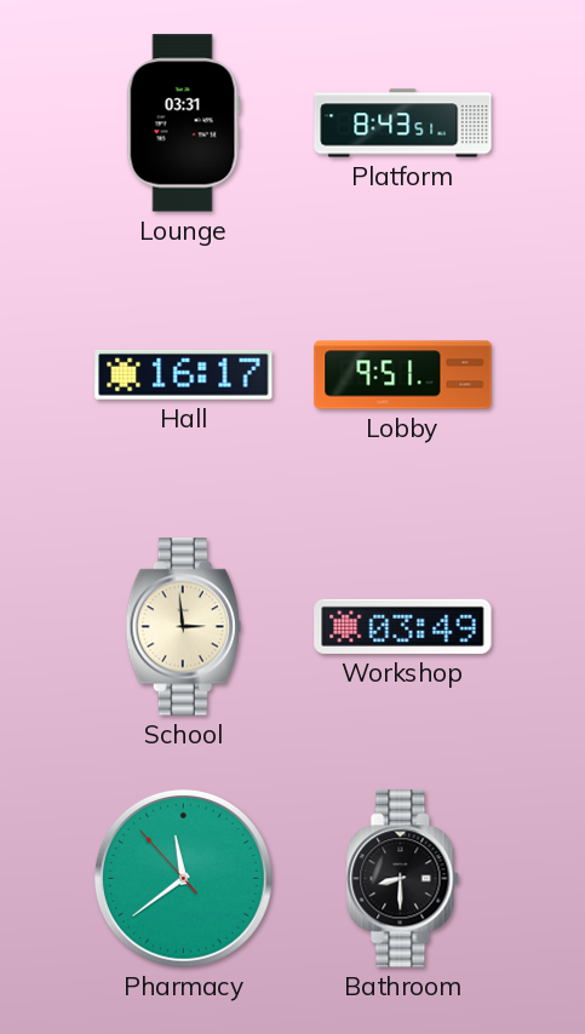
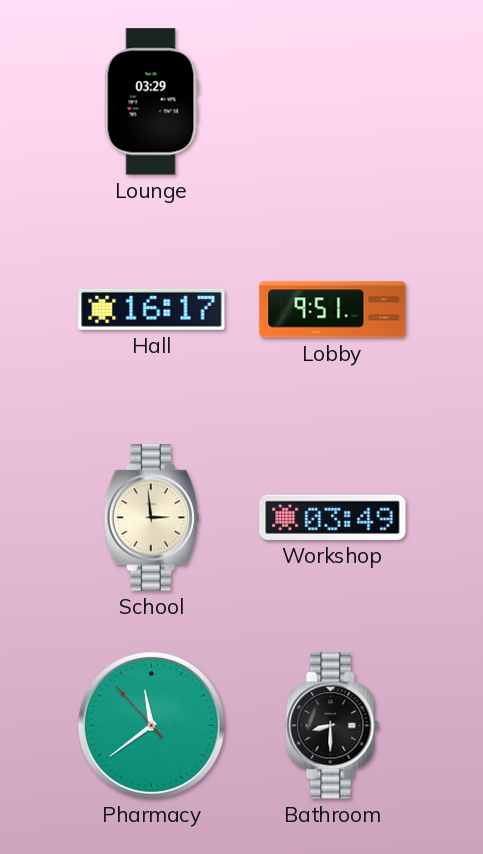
Lounge: 03:31 -> 03:29
Platform: 8:43 -> none
